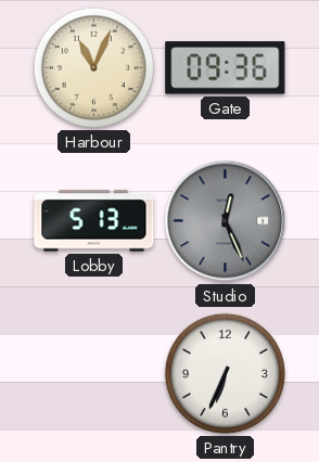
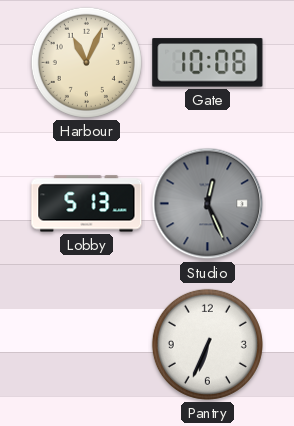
Gate: 09:36 -> 10:08
